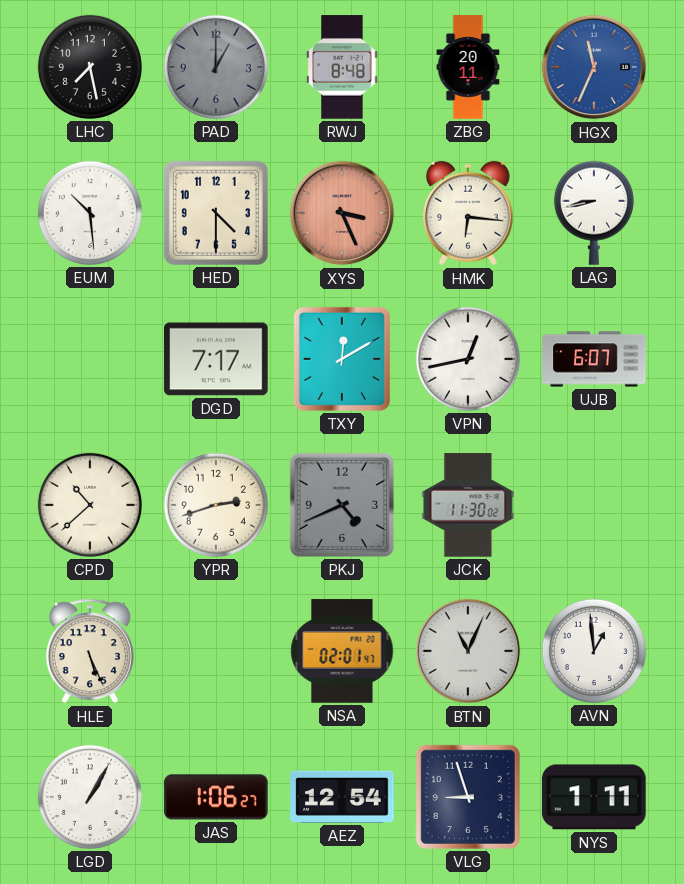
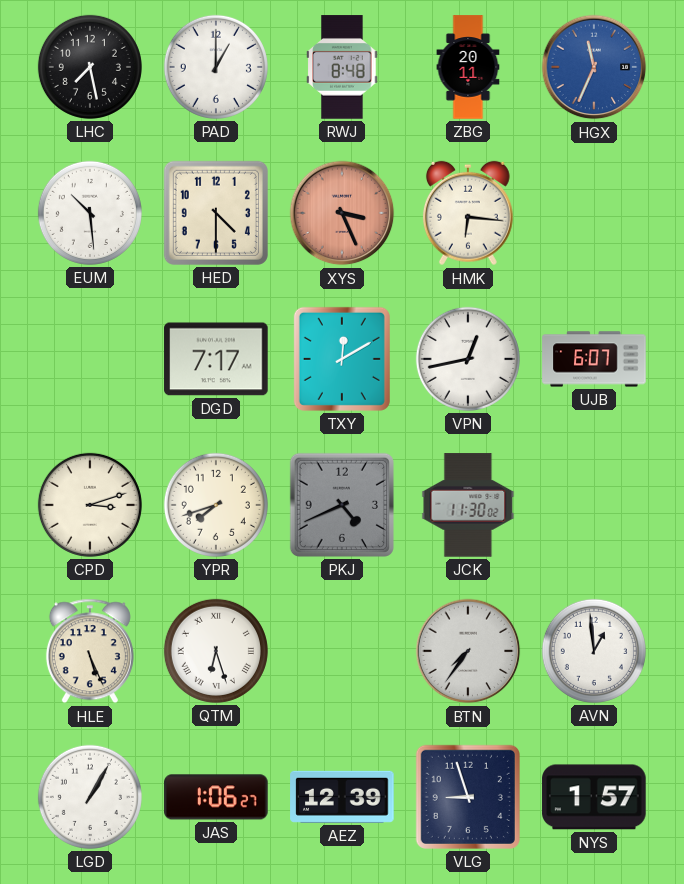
PAD dial: grey -> white
LAG: 8:43 -> none
CPD: 10:38 -> 3:12
YPR: 2:42 -> 7:42
QTM: none -> 6:27
NSA: 02:01 -> none
BTN: 11:04 -> 7:36
AEZ: 12:54 -> 12:39
NYS: 1:11 -> 1:57
